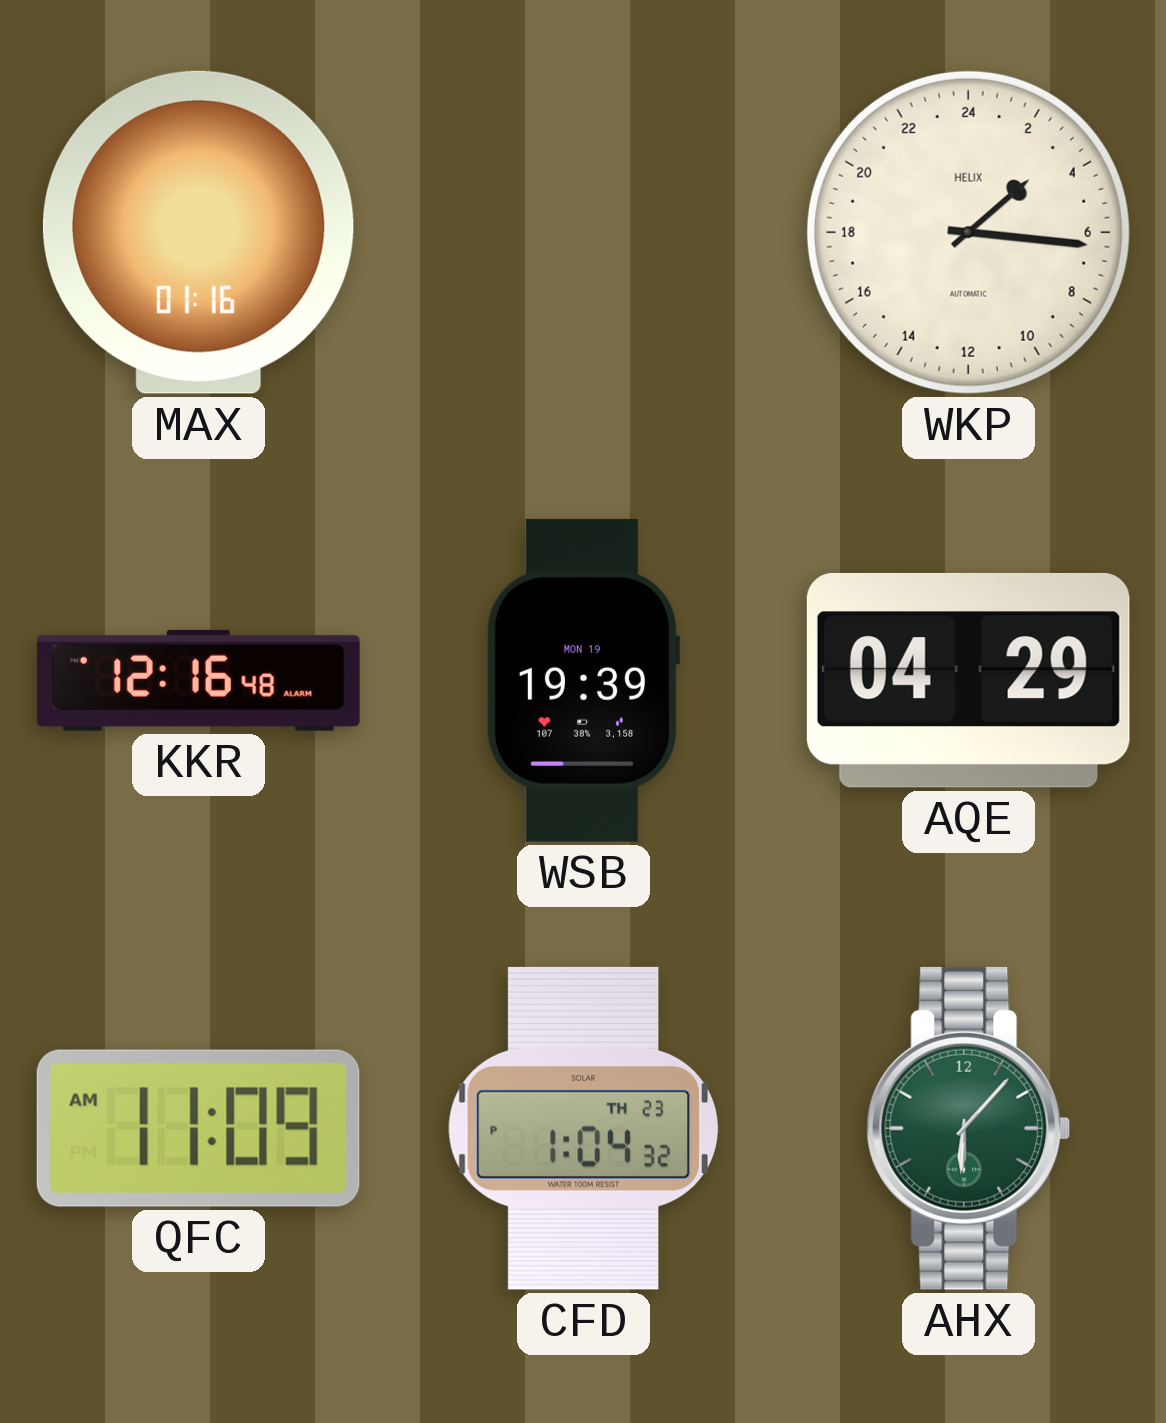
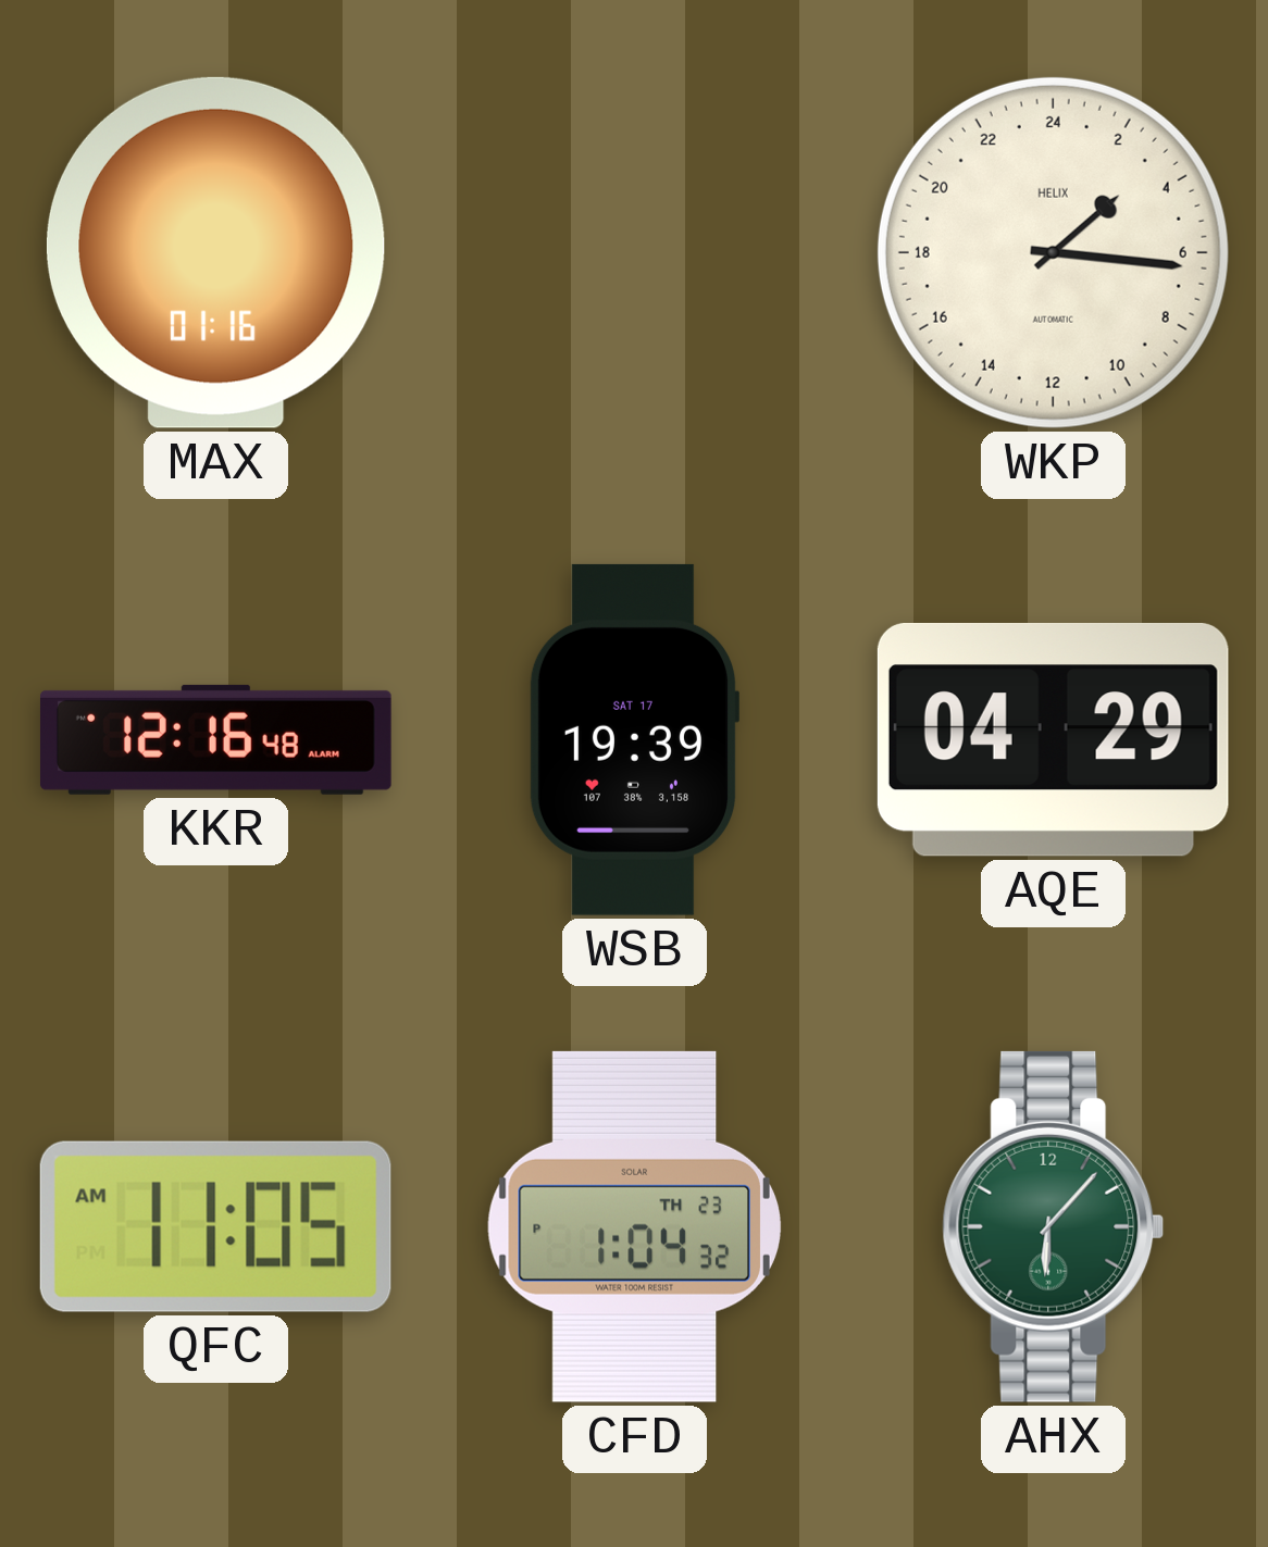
WSB date: MON 19 -> SAT 17
QFC: 11:09 -> 11:05
